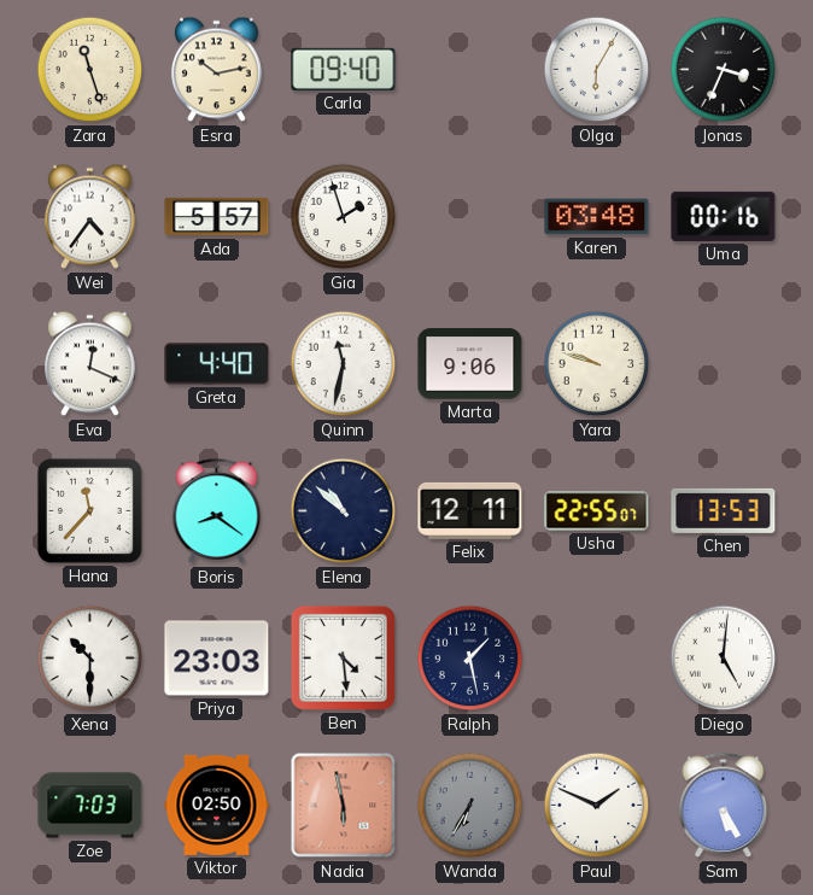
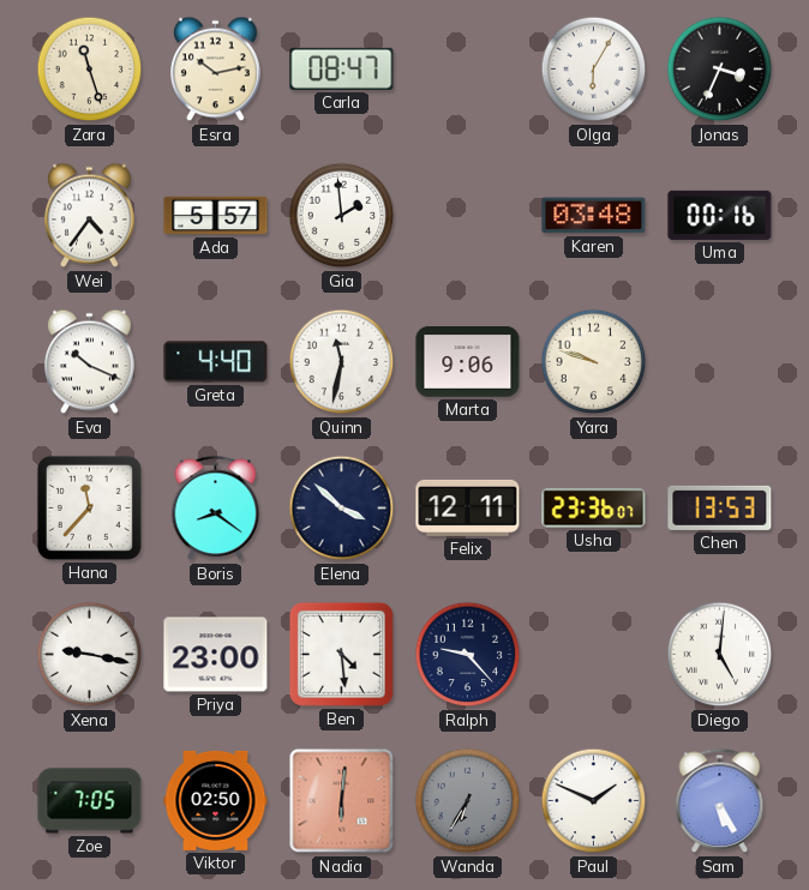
Carla: 09:40 -> 08:47
Gia: 1:57 -> 1:59
Eva: 12:19 -> 10:19
Elena: 10:52 -> 3:52
Usha: 22:55 -> 23:36
Xena: 10:30 -> 9:17
Priya: 23:03 -> 23:00
Ralph: 1:28 -> 9:23
Zoe: 7:03 -> 7:05
Nadia: 5:58 -> 6:01
